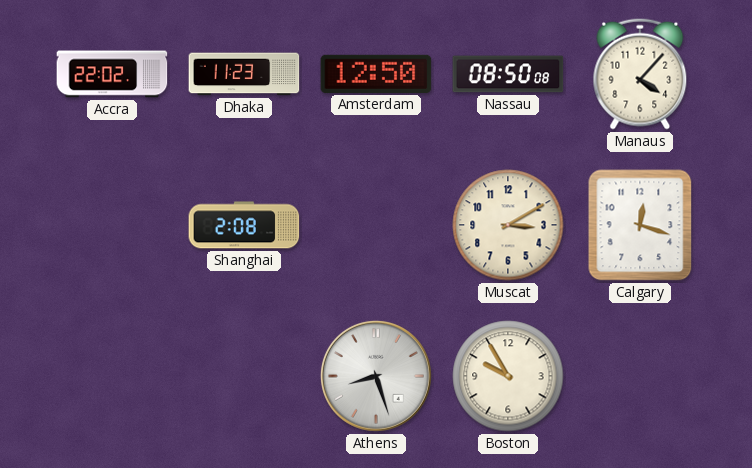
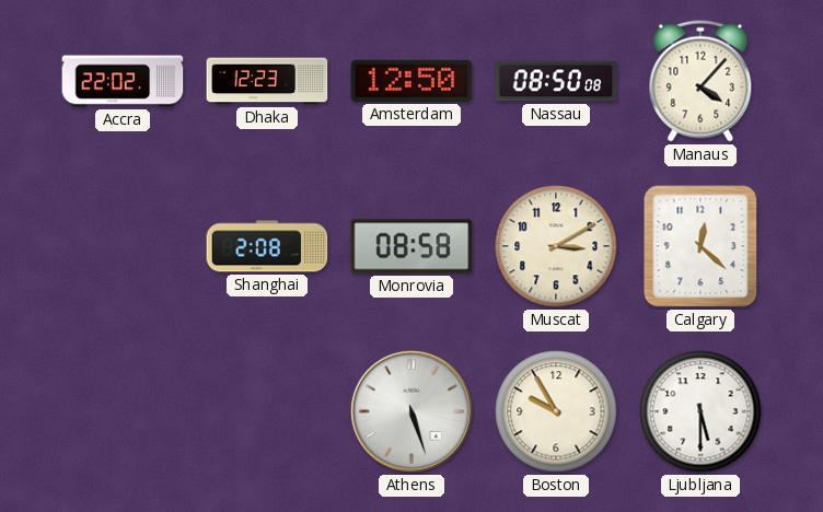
Dhaka: 11:23 -> 12:23
Monrovia: none -> 08:58
Calgary: 12:18 -> 12:22
Athens: 8:27 -> 5:27
Ljubljana: none -> 5:30
